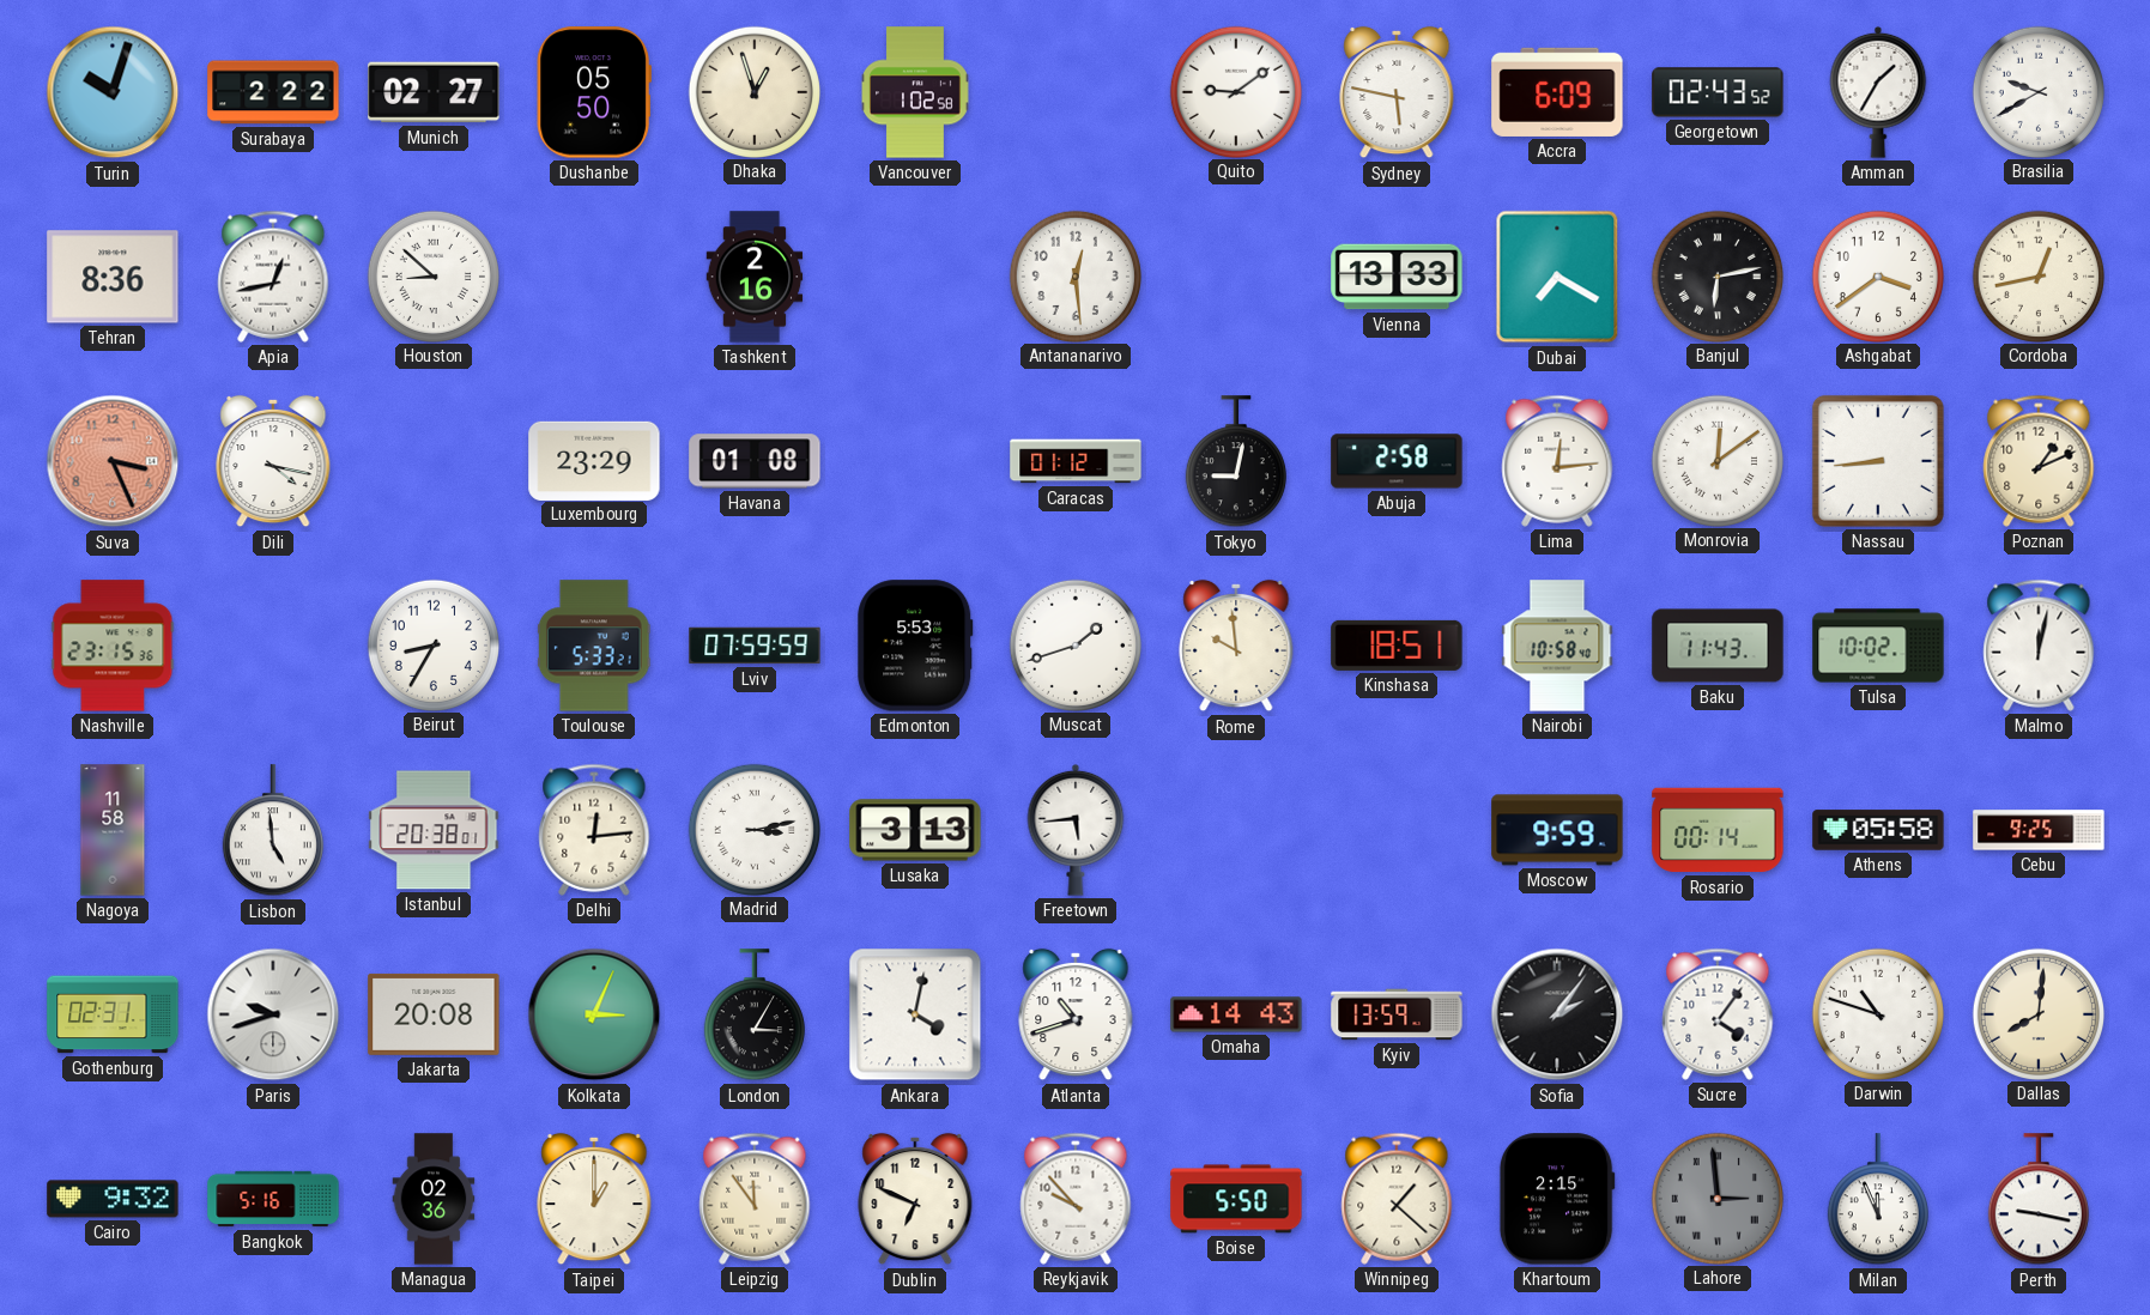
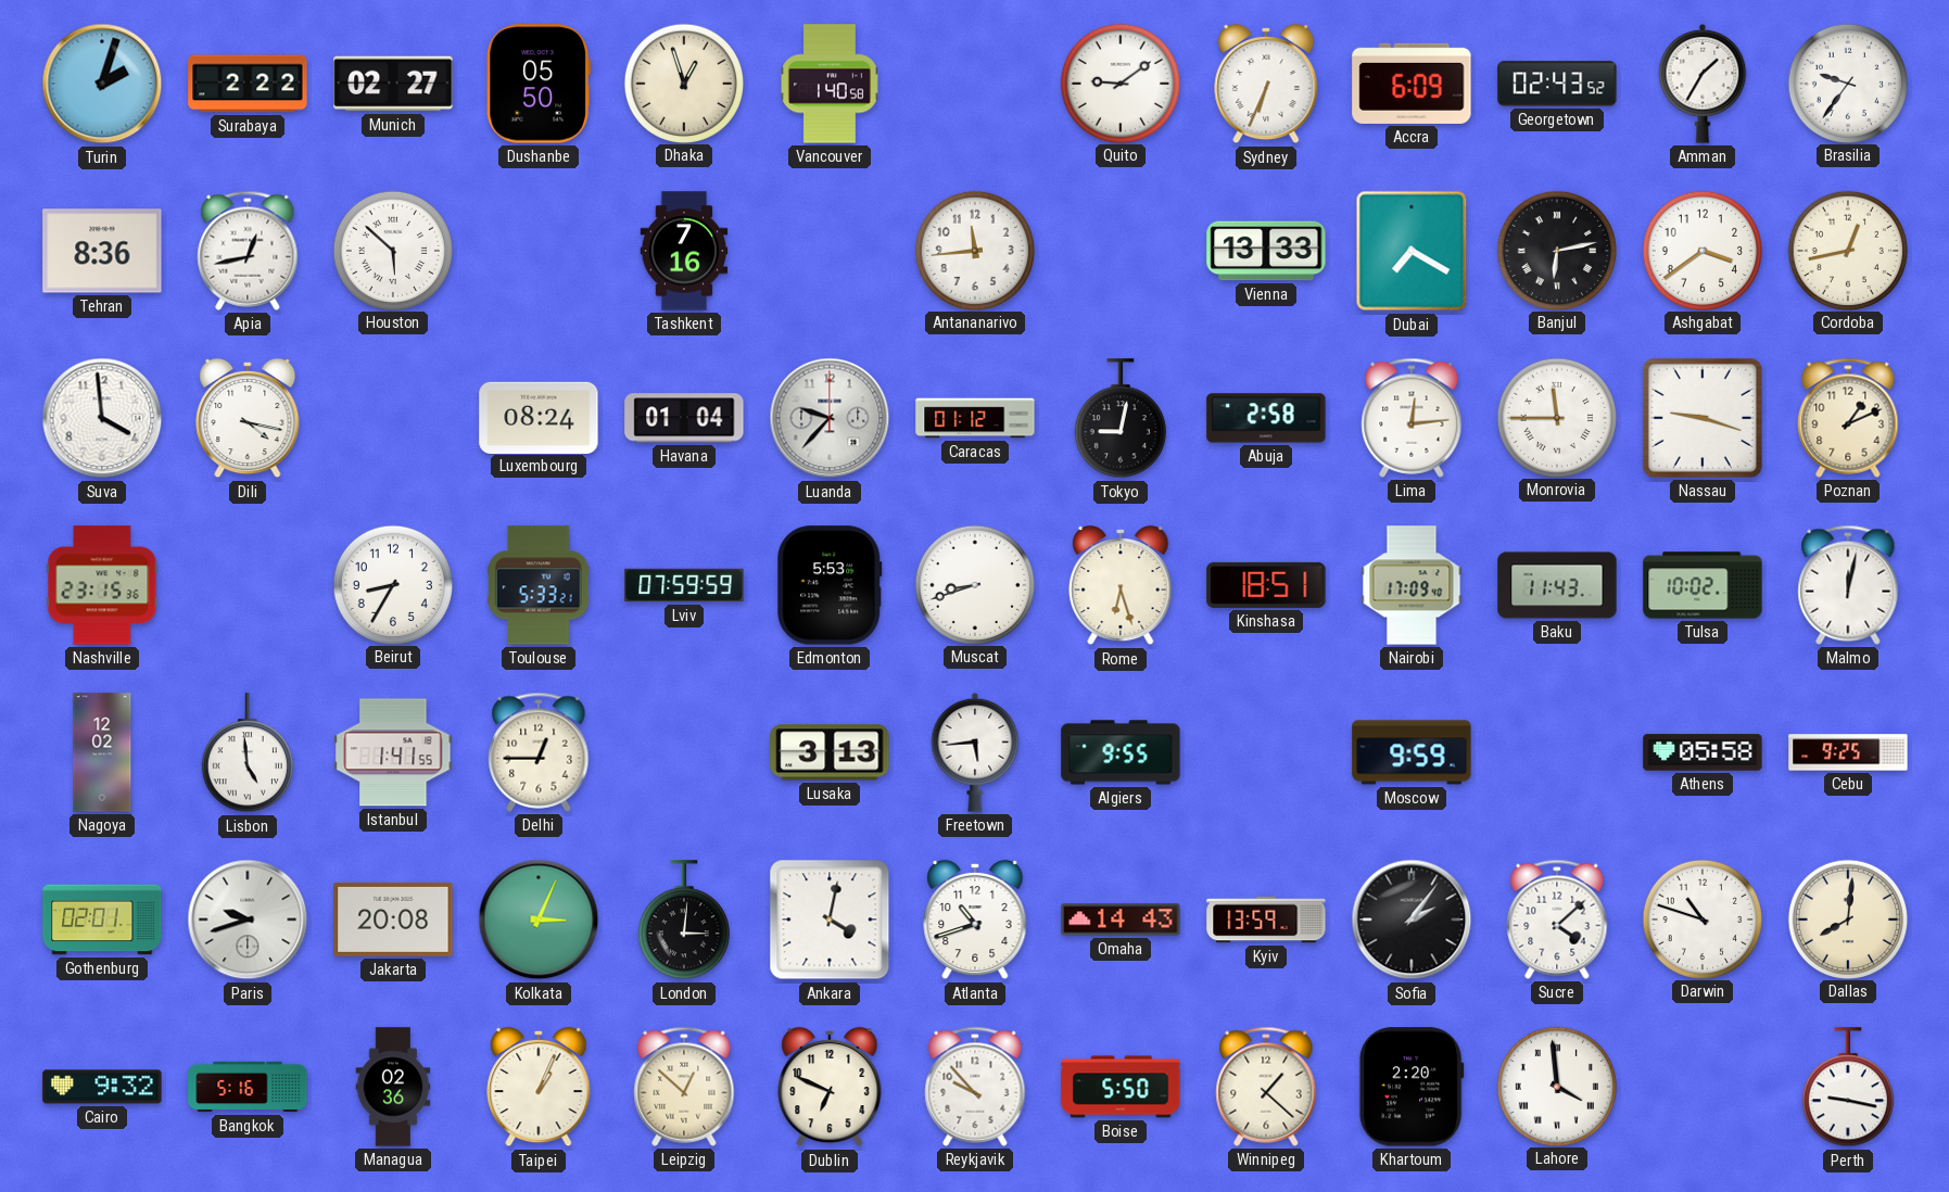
Turin: 10:03 -> 2:03
Vancouver: 1:02 -> 1:40
Sydney: 5:47 -> 6:34
Brasilia: 9:40 -> 9:36
Houston: 8:52 -> 5:52
Tashkent: 2:16 -> 7:16
Antananarivo: 12:29 -> 11:44
Suva: 3:26 -> 3:59
Suva dial: salmon -> white
Luxembourg: 23:29 -> 08:24
Havana: 01:08 -> 01:04
Luanda: none -> 9:37
Monrovia: 12:09 -> 11:45
Nassau: 8:44 -> 9:18
Muscat: 1:42 -> 8:42
Rome: 9:59 -> 6:27
Nairobi: 10:58 -> 17:09
Nagoya: 11:58 -> 12:02
Istanbul: 20:38 -> 1:41
Delhi: 12:14 -> 12:45
Madrid: 3:13 -> none
Algiers: none -> 9:55
Rosario: 00:14 -> none
Gothenburg: 02:31 -> 02:01
London: 3:05 -> 3:01
Sucre: 4:06 -> 4:08
Taipei: 1:00 -> 1:04
Leipzig: 11:54 -> 12:52
Khartoum: 2:15 -> 2:20
Lahore: 2:59 -> 3:59
Lahore dial: grey -> white
Milan: 11:56 -> none
